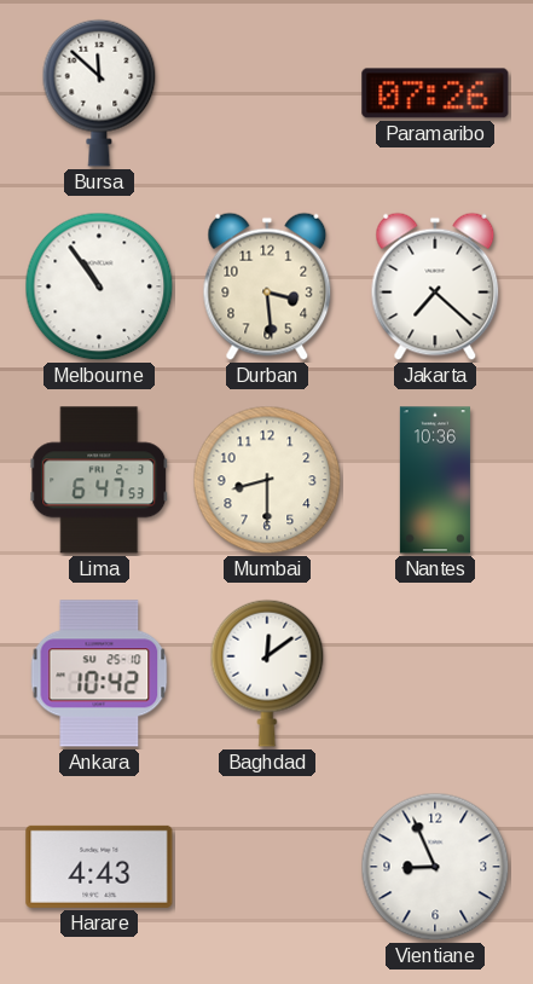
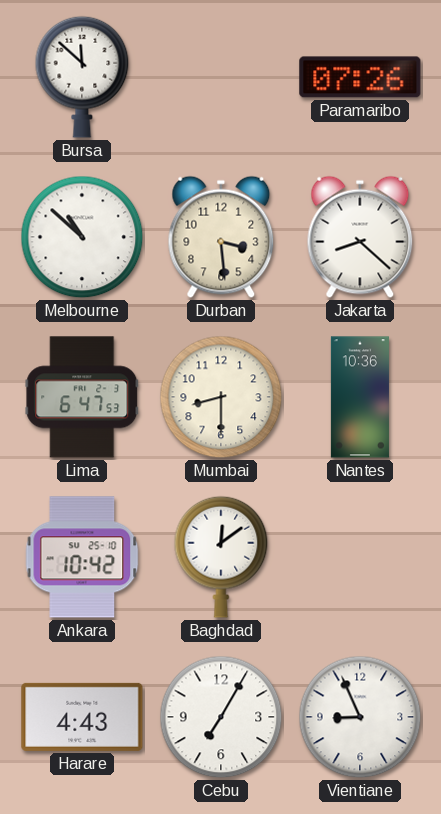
Melbourne: 10:54 -> 10:52
Jakarta: 7:22 -> 8:22
Cebu: none -> 7:05
